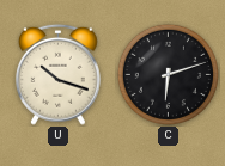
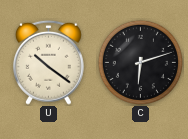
U: 10:18 -> 10:21
